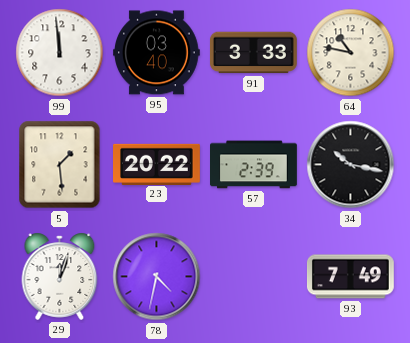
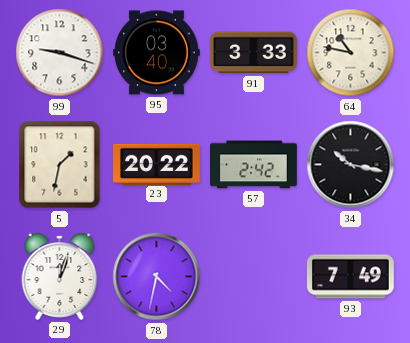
99: 11:59 -> 9:18
5: 1:29 -> 1:32
57: 2:39 -> 2:42
